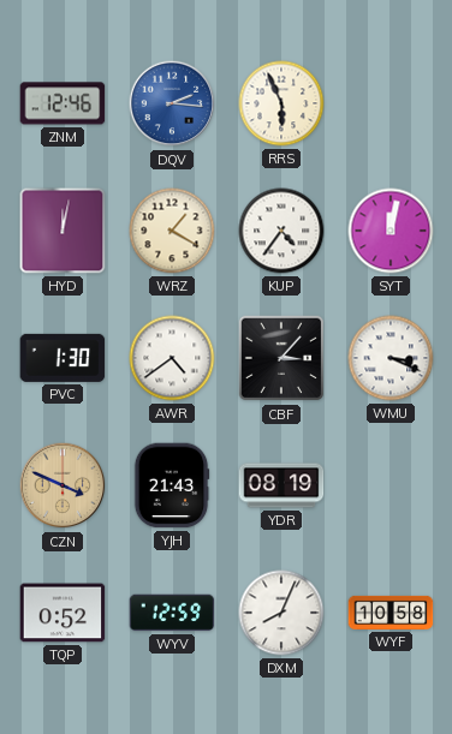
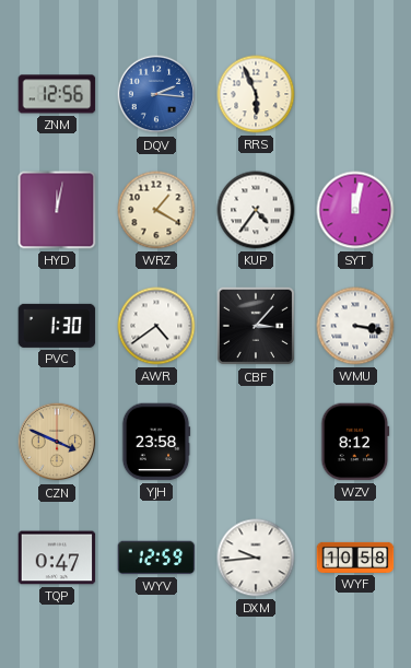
ZNM: 12:46 -> 12:56
WMU: 3:19 -> 3:17
YJH: 21:43 -> 23:58
YDR: 08:19 -> none
WZV: none -> 8:12
TQP: 0:52 -> 0:47
DXM: 8:04 -> 9:44
